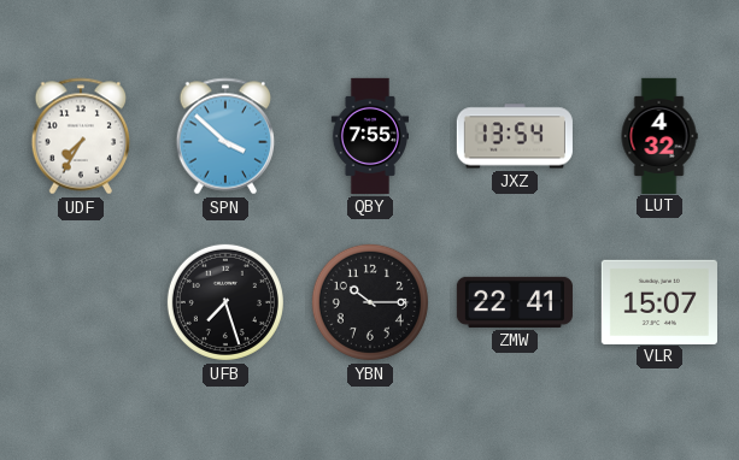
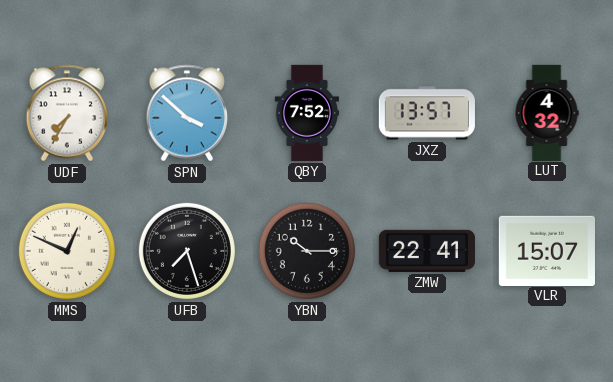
QBY: 7:55 -> 7:52
JXZ: 13:54 -> 13:57
MMS: none -> 12:49
